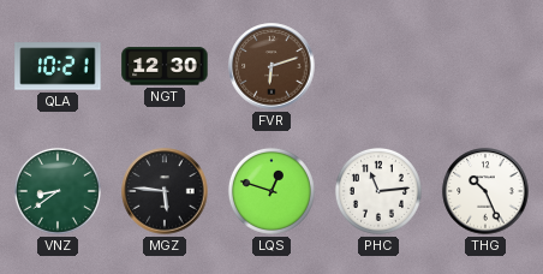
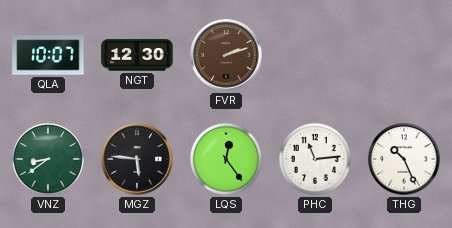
QLA: 10:21 -> 10:07
FVR: 6:12 -> 2:12
LQS: 12:48 -> 12:24
